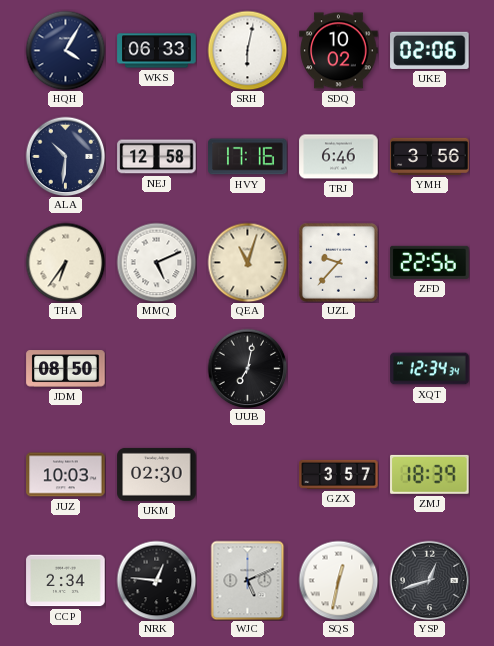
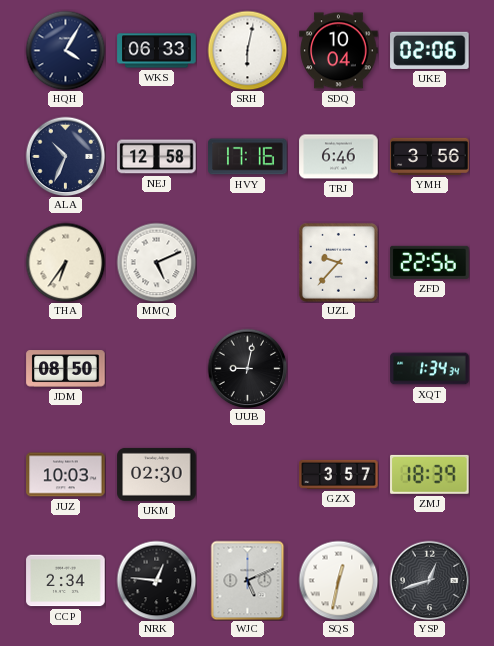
SDQ: 10:02 -> 10:04
ALA: 10:31 -> 10:34
QEA: 11:03 -> none
UUB: 7:02 -> 9:02
XQT: 12:34 -> 1:34
